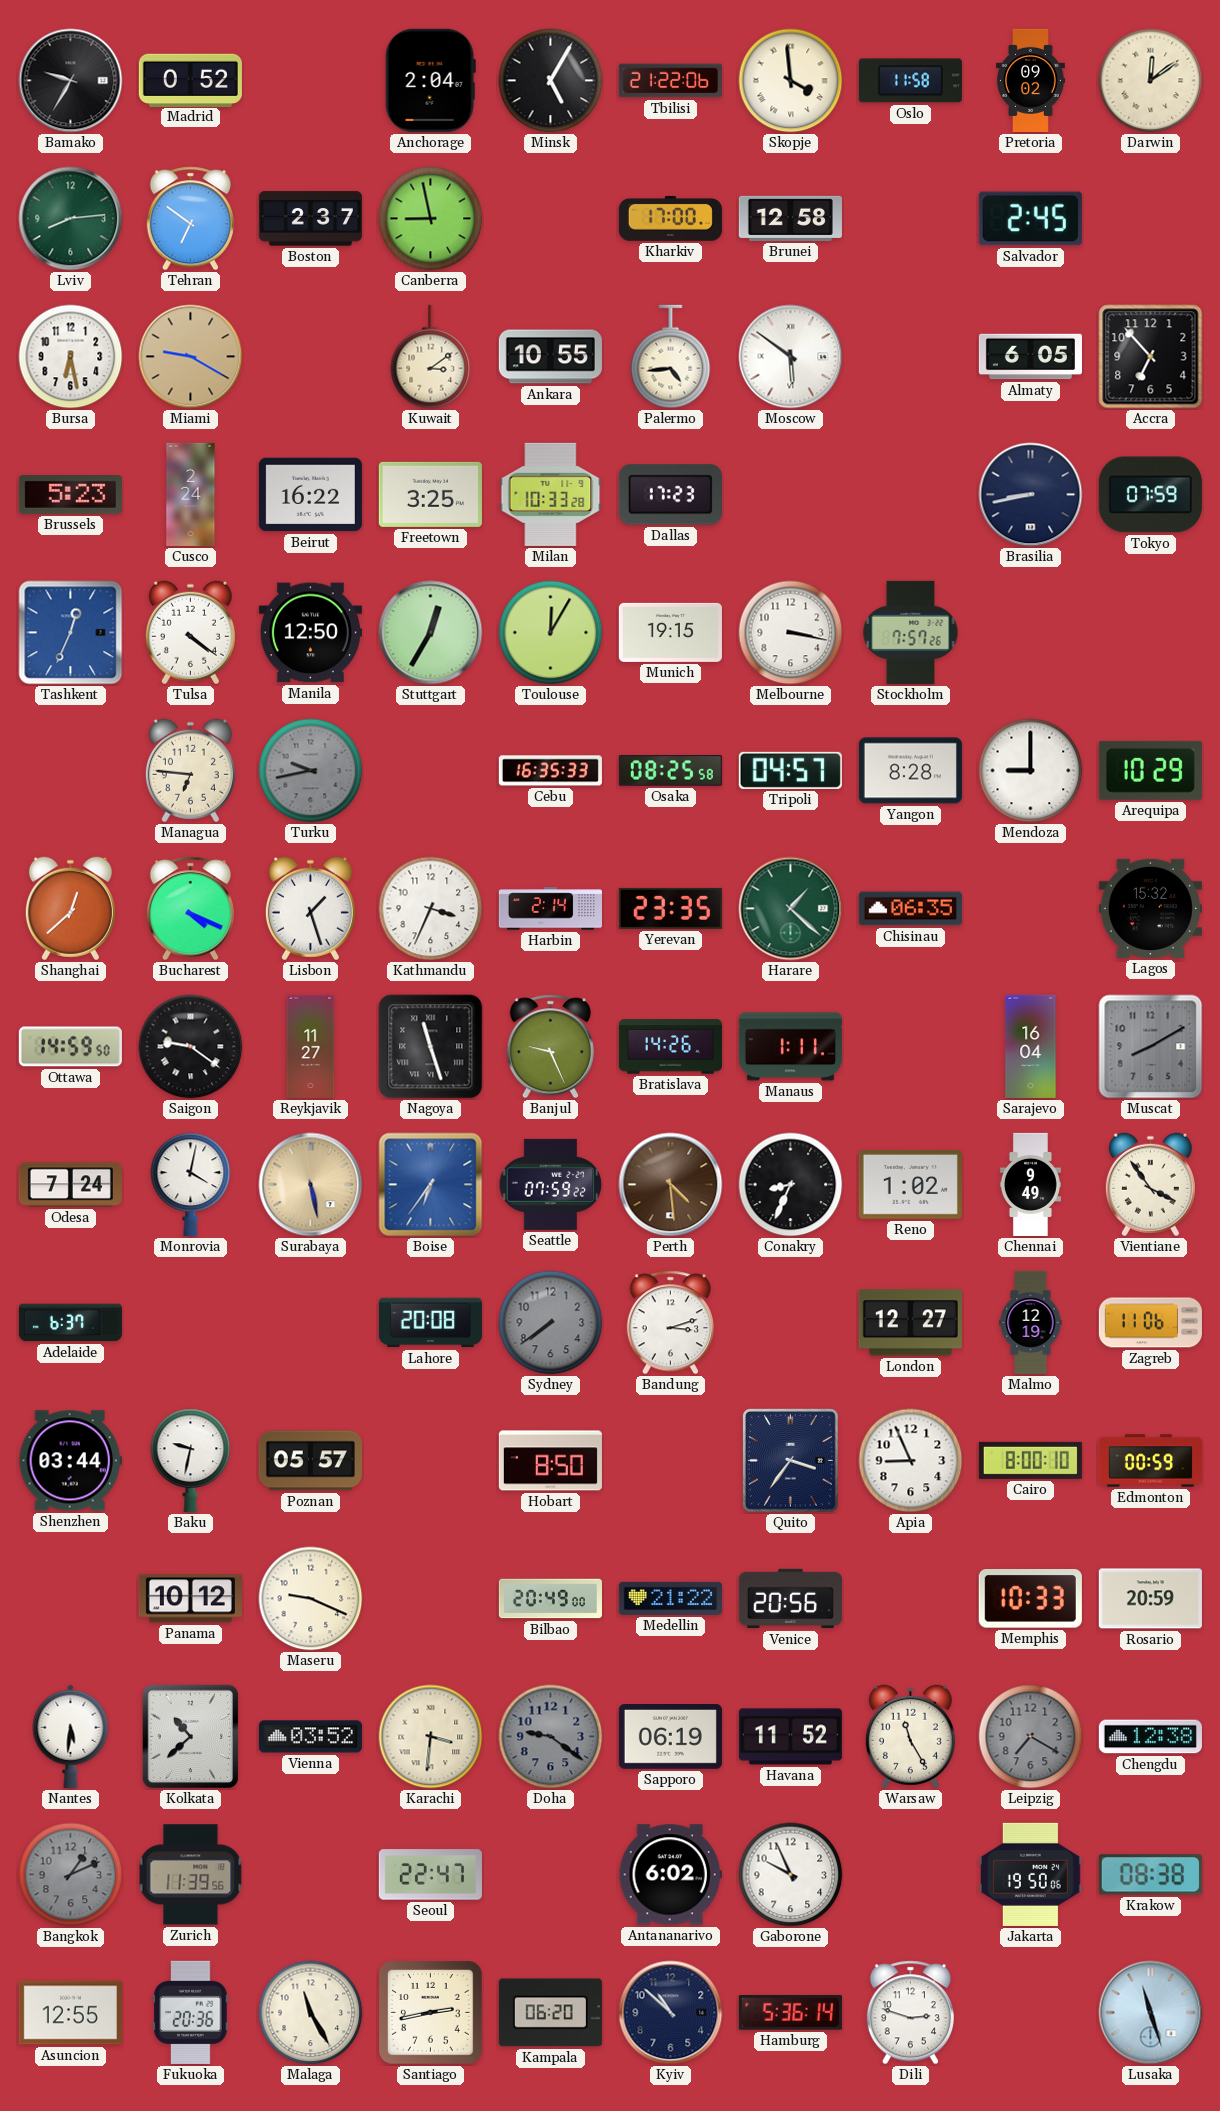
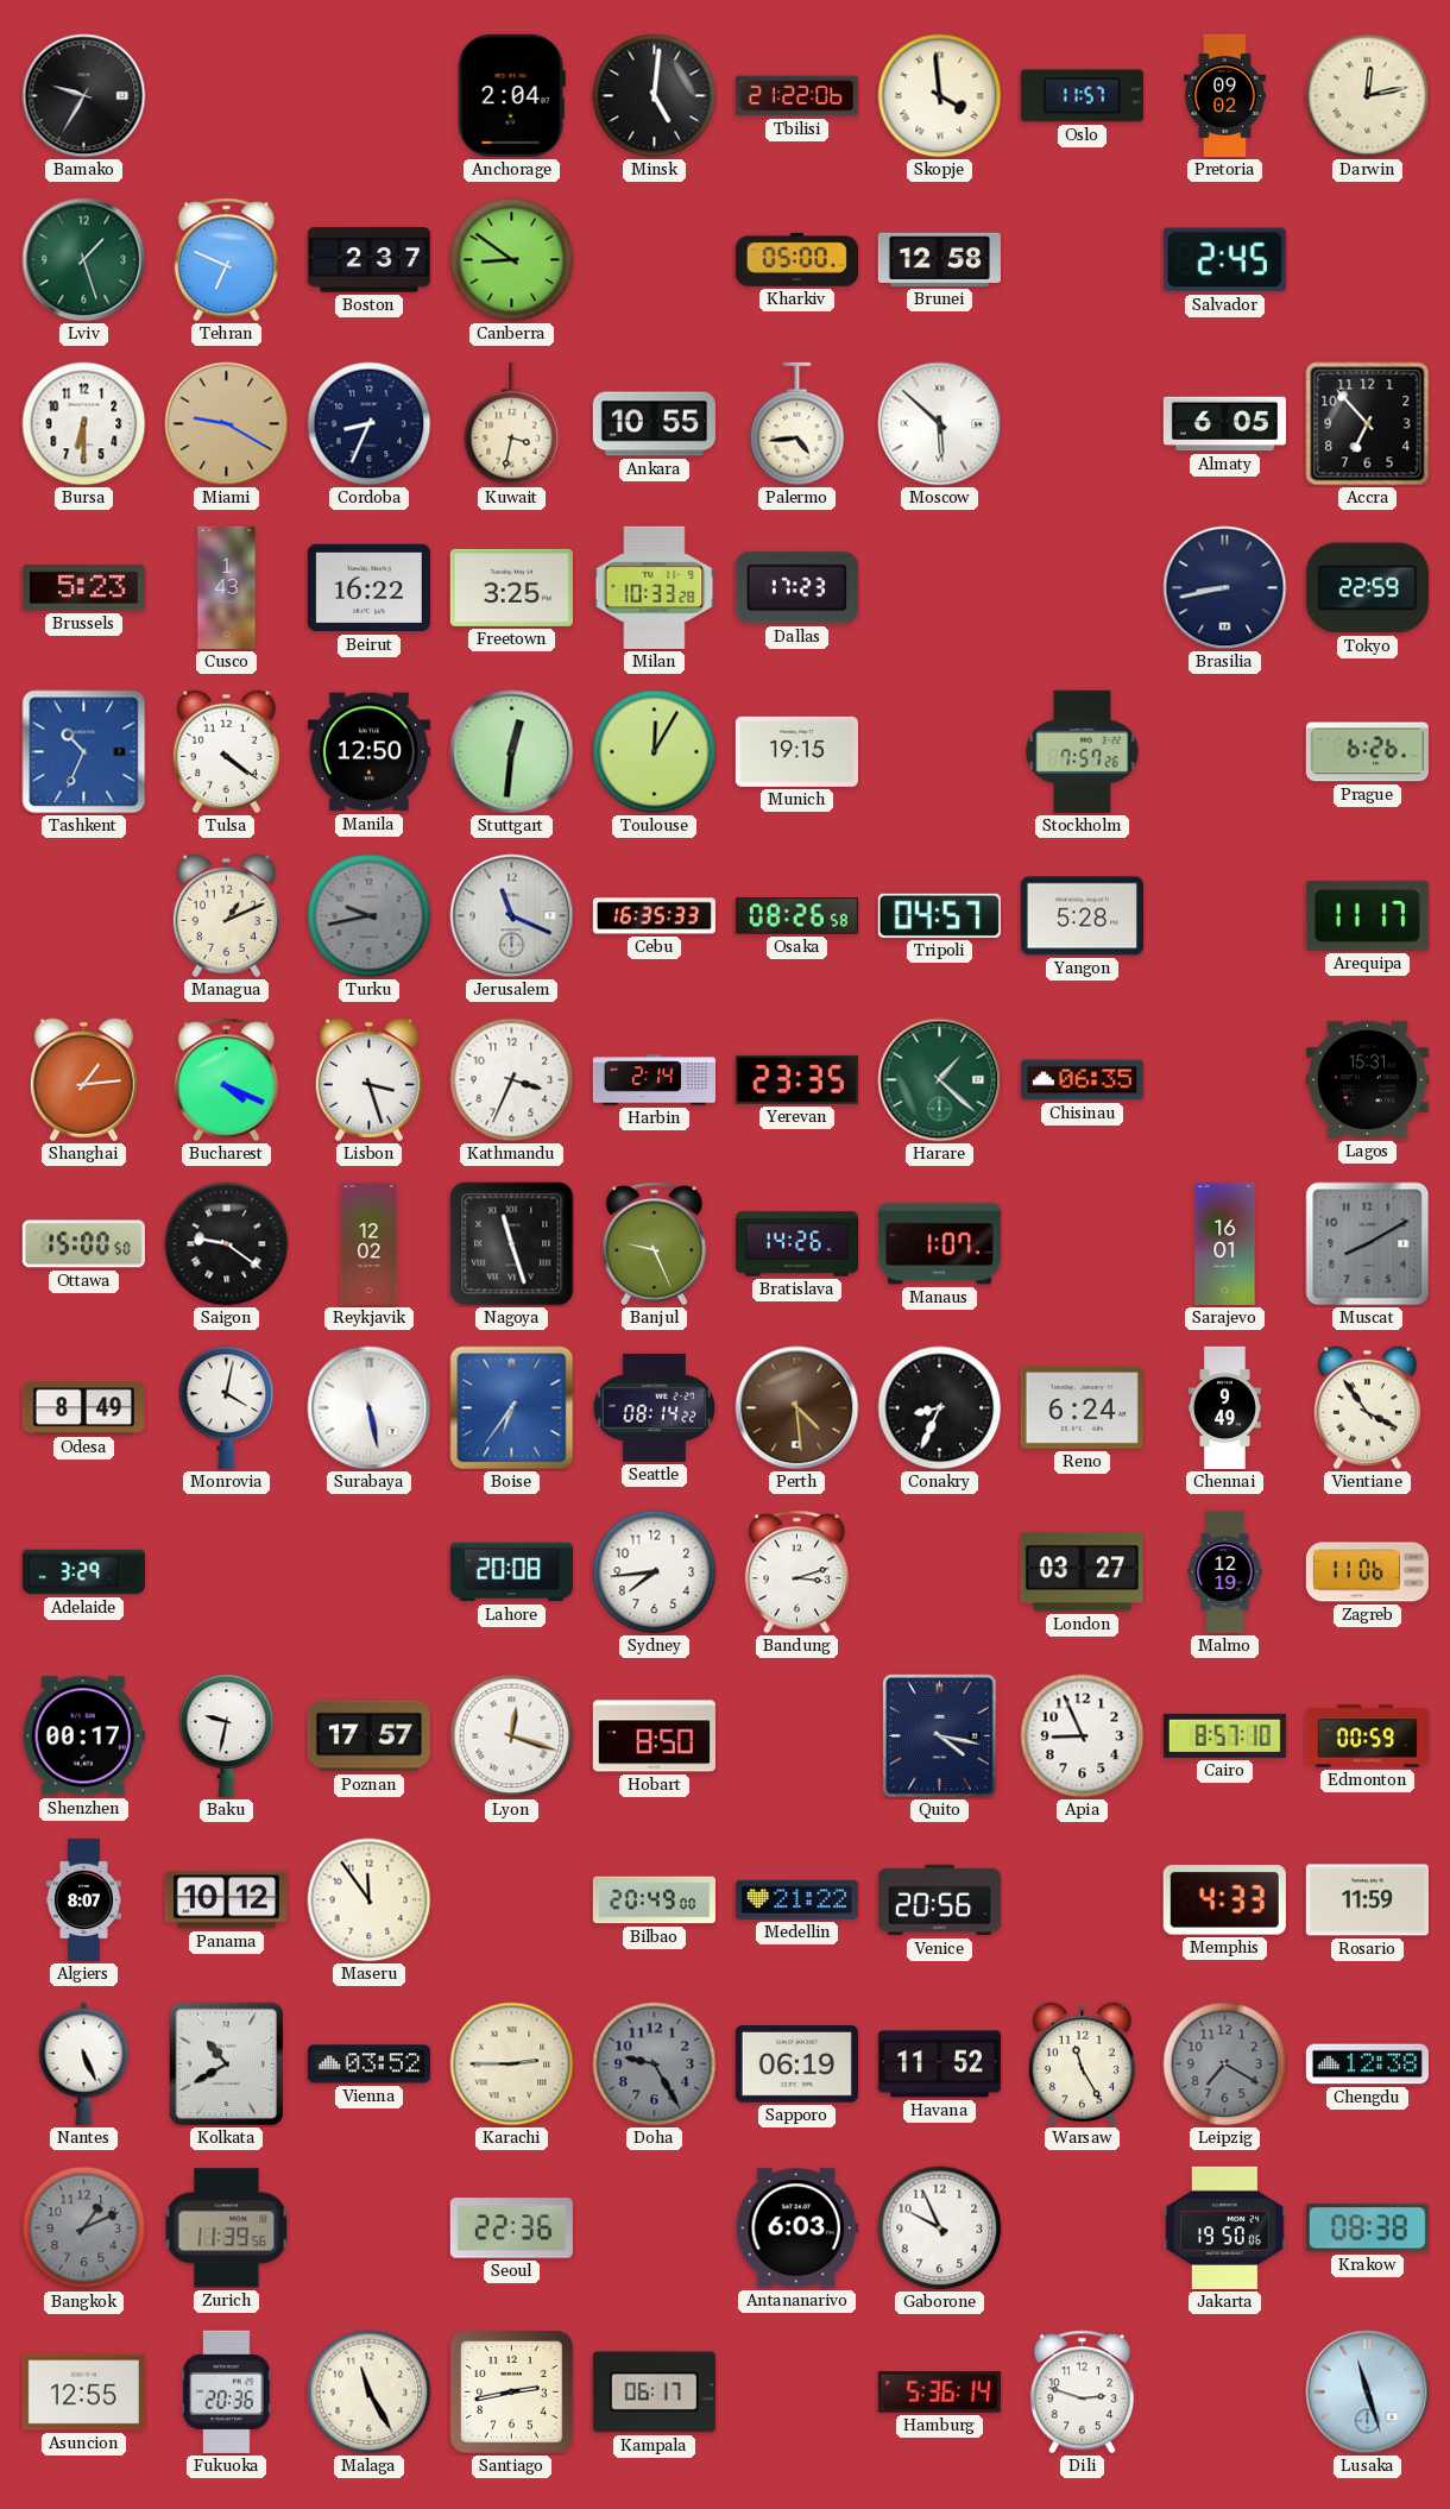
Madrid: 0:52 -> none
Minsk: 5:05 -> 5:01
Oslo: 11:58 -> 11:57
Darwin: 12:09 -> 12:13
Lviv: 8:14 -> 1:27
Tehran: 6:51 -> 6:49
Canberra: 8:58 -> 8:51
Kharkiv: 17:00 -> 05:00
Bursa: 6:28 -> 6:30
Cordoba: none -> 8:34
Kuwait: 3:09 -> 3:32
Moscow: 5:51 -> 5:52
Cusco: 2:24 -> 1:43
Tokyo: 07:59 -> 22:59
Tashkent: 12:34 -> 10:34
Stuttgart: 12:35 -> 12:31
Melbourne: 3:17 -> none
Prague: none -> 6:26
Managua: 6:46 -> 1:11
Jerusalem: none -> 11:19
Osaka: 08:25 -> 08:26
Yangon: 8:28 -> 5:28
Mendoza: 9:00 -> none
Arequipa: 10:29 -> 11:17
Shanghai: 12:38 -> 1:14
Lisbon: 1:27 -> 3:27
Lagos: 15:32 -> 15:31
Ottawa: 14:59 -> 15:00
Reykjavik: 11:27 -> 12:02
Manaus: 1:11 -> 1:07
Sarajevo: 16:04 -> 16:01
Odesa: 7:24 -> 8:49
Surabaya dial: champagne -> white
Seattle: 07:59 -> 08:14
Reno: 1:02 -> 6:24
Adelaide: 6:37 -> 3:29
Sydney: 7:39 -> 7:44
Sydney dial: grey -> white
London: 12:27 -> 03:27
Shenzhen: 03:44 -> 00:17
Poznan: 05:57 -> 17:57
Lyon: none -> 12:18
Quito: 3:36 -> 4:17
Cairo: 8:00 -> 8:57
Algiers: none -> 8:07
Maseru: 9:19 -> 11:54
Memphis: 10:33 -> 4:33
Rosario: 20:59 -> 11:59
Nantes: 5:31 -> 5:26
Kolkata: 10:38 -> 10:40
Karachi: 3:31 -> 2:45
Doha: 9:21 -> 9:25
Seoul: 22:47 -> 22:36
Antananarivo: 6:02 -> 6:03
Kampala: 06:20 -> 06:17
Kyiv: 10:52 -> none
